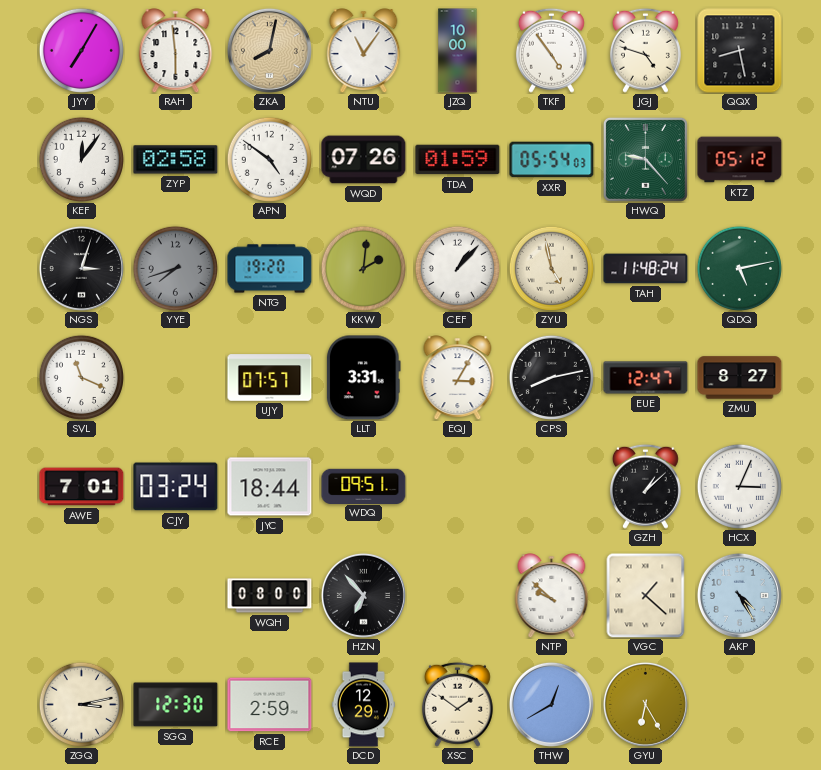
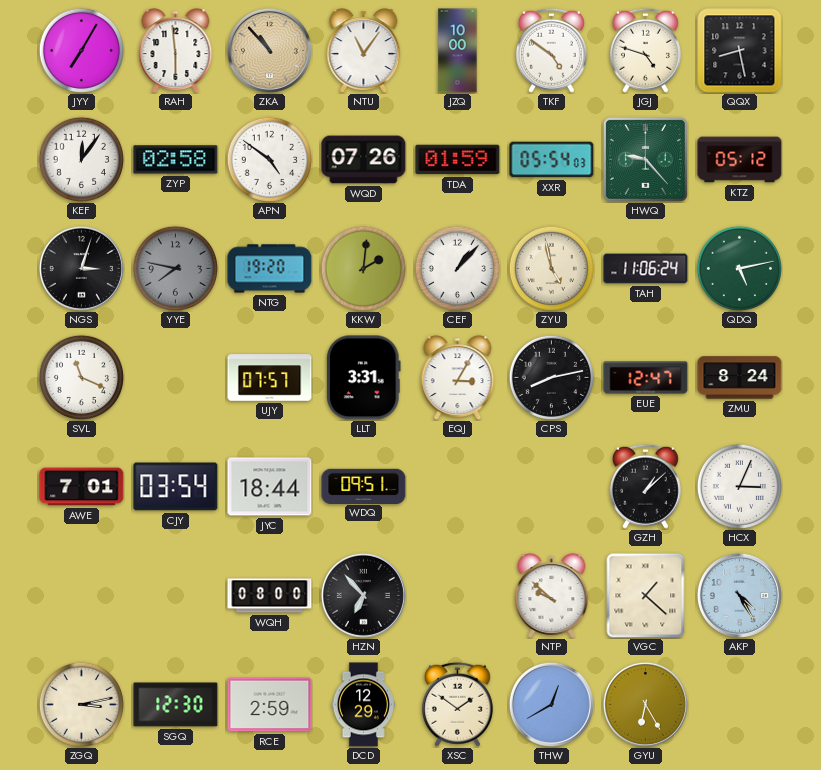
ZKA: 8:02 -> 10:53
TKF: 4:54 -> 4:51
YYE: 7:42 -> 7:47
TAH: 11:48 -> 11:06
ZMU: 8:27 -> 8:24
CJY: 03:24 -> 03:54
